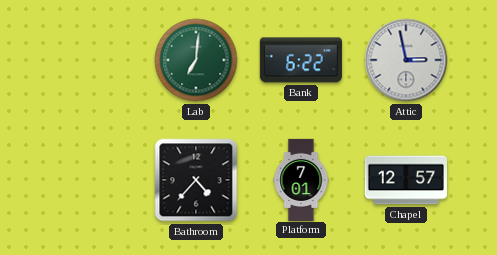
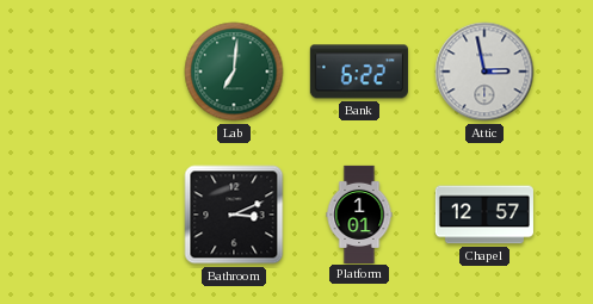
Bathroom: 4:37 -> 3:11
Platform: 7:01 -> 1:01
